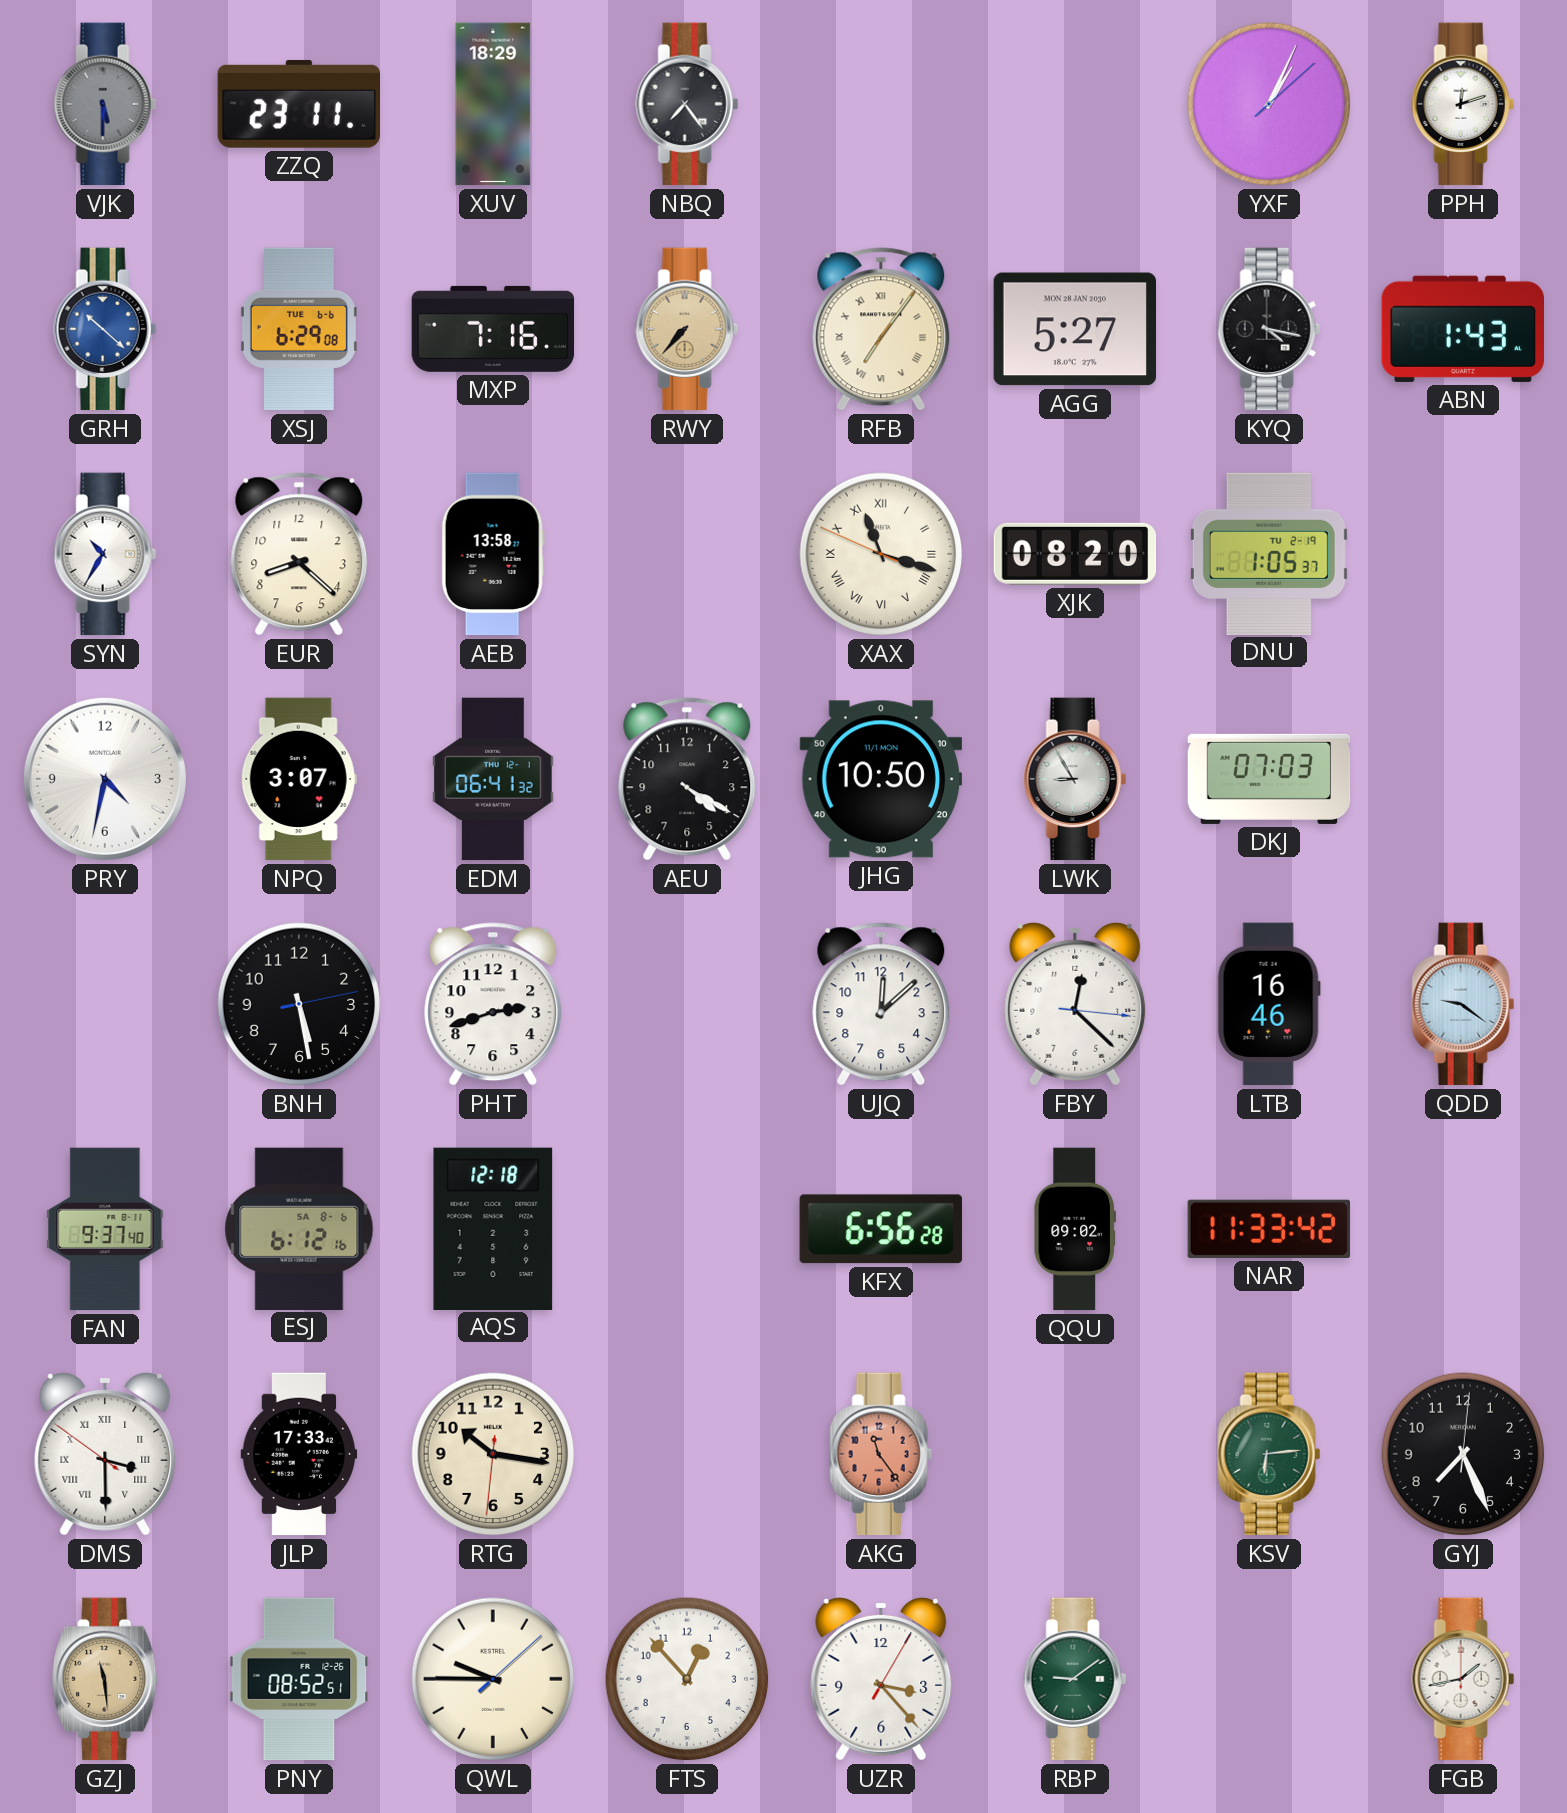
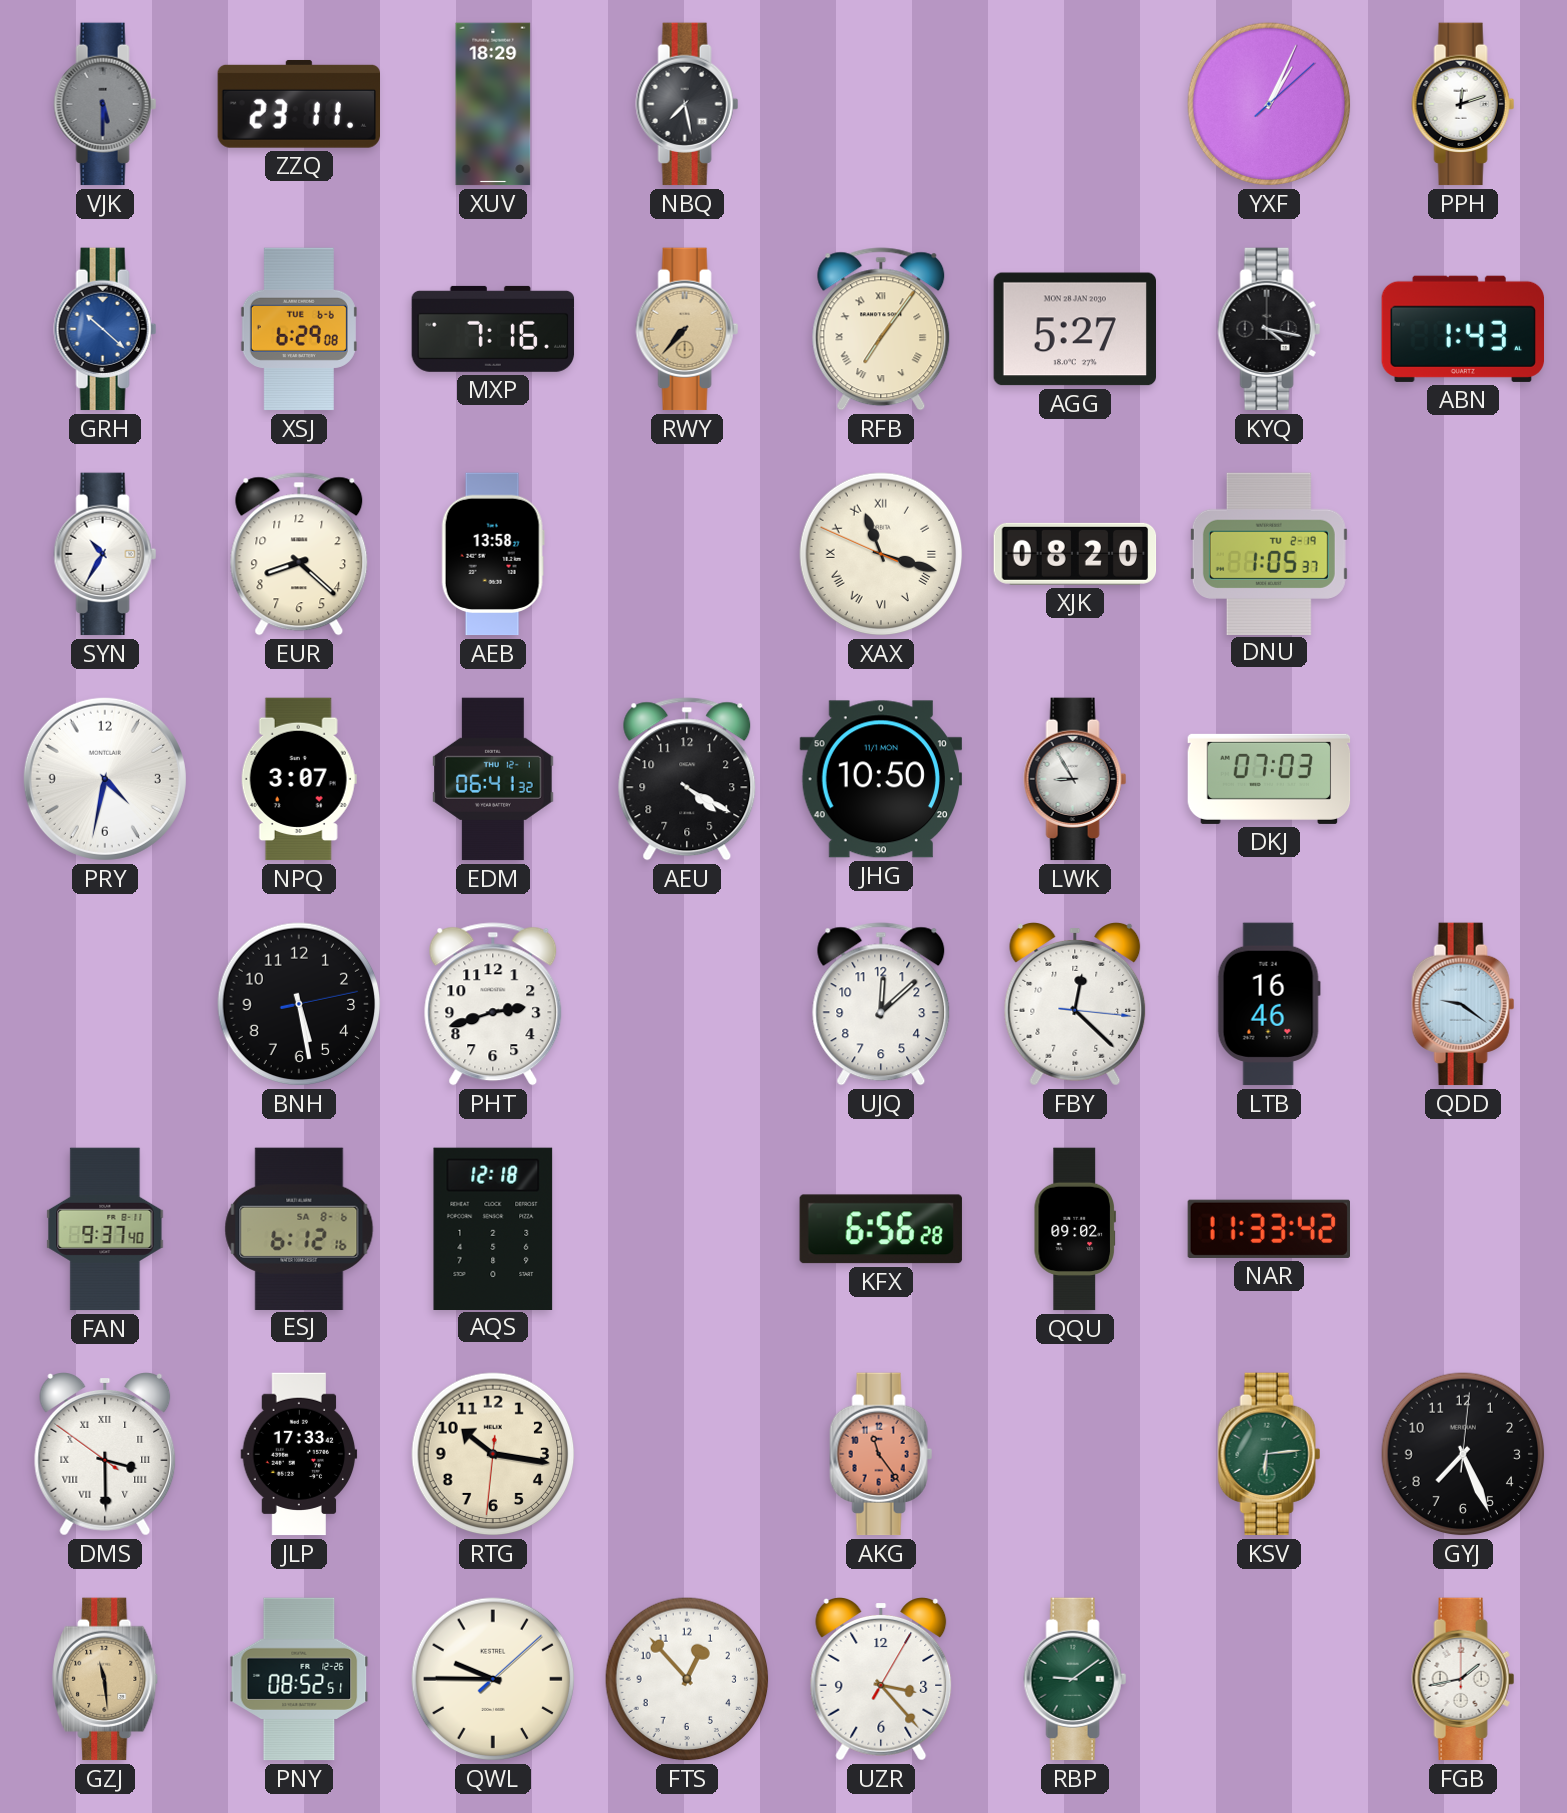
NBQ: 7:24 -> 7:28
